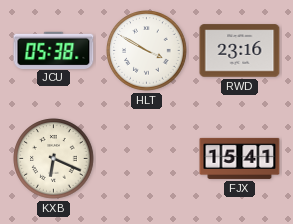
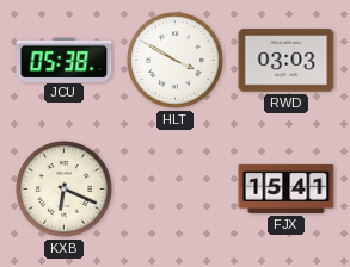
RWD: 23:16 -> 03:03
